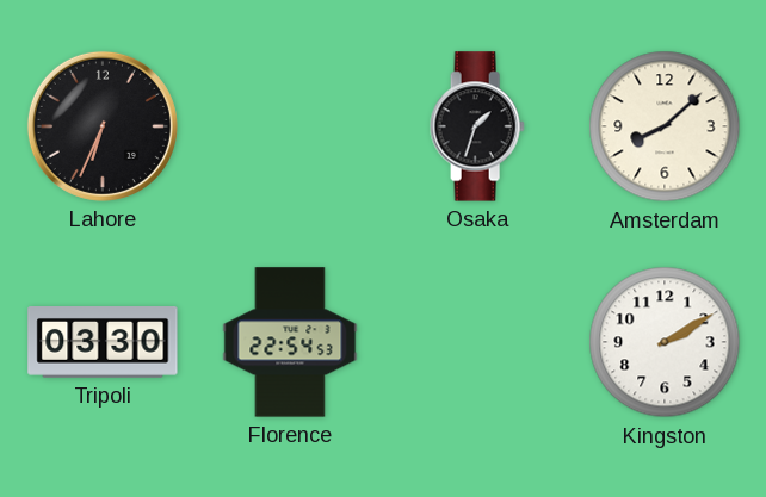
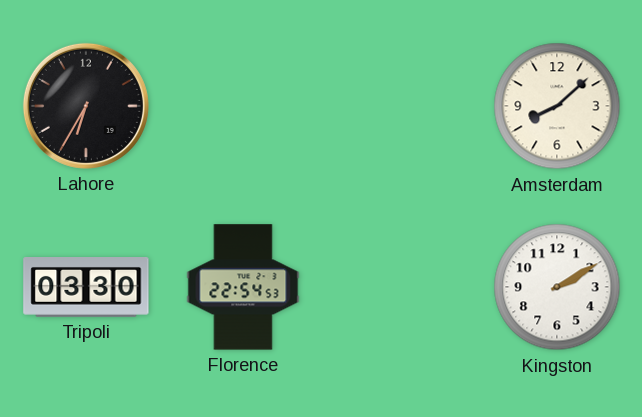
Lahore: 6:34 -> 6:35
Osaka: 1:33 -> none
